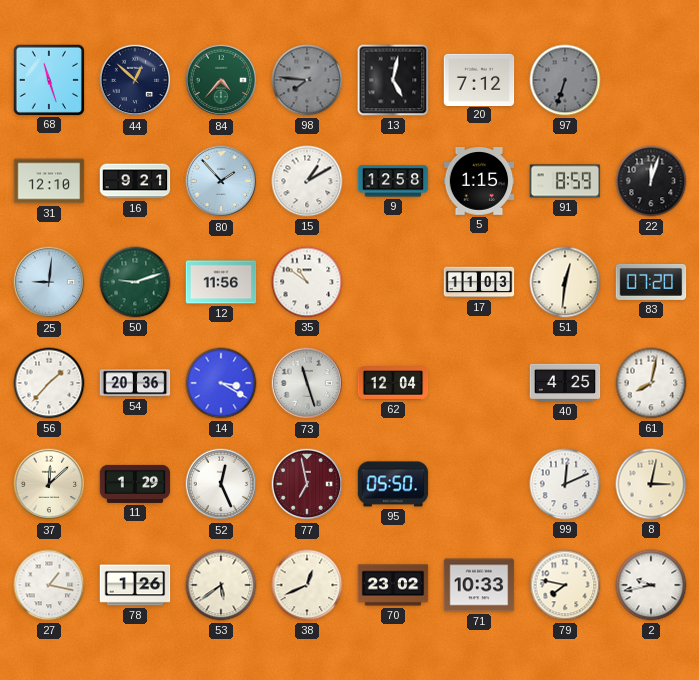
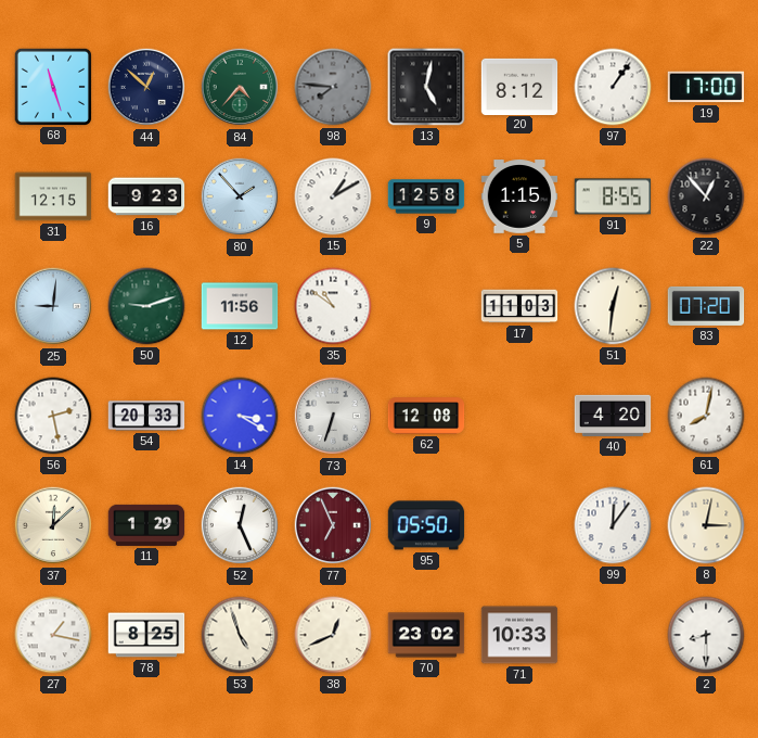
20: 7:12 -> 8:12
97: 6:33 -> 1:06
97 dial: grey -> white
19: none -> 17:00
31: 12:10 -> 12:15
16: 9:21 -> 9:23
91: 8:59 -> 8:55
22: 12:03 -> 12:53
56: 1:37 -> 2:28
54: 20:36 -> 20:33
73: 11:27 -> 6:33
62: 12:04 -> 12:08
40: 4:25 -> 4:20
77: 6:58 -> 6:56
99: 12:11 -> 12:06
78: 1:26 -> 8:25
53: 5:39 -> 4:57
79: 7:47 -> none
2: 9:43 -> 8:30
